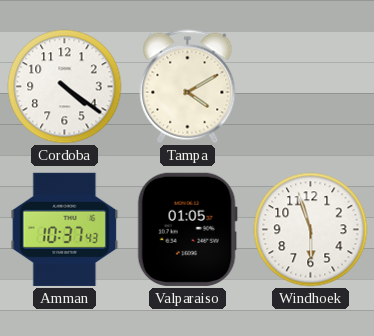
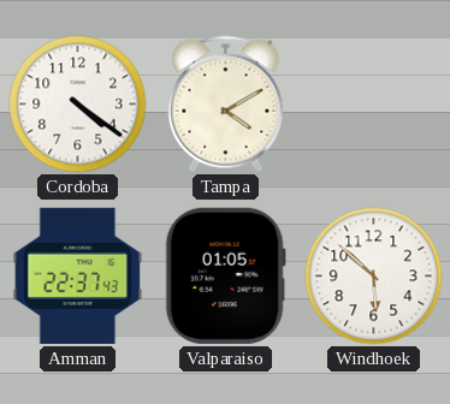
Amman: 10:37 -> 22:37
Windhoek: 5:57 -> 5:52
